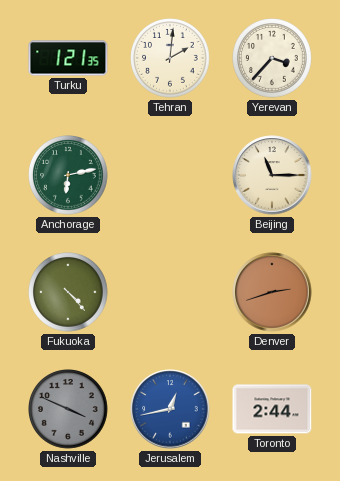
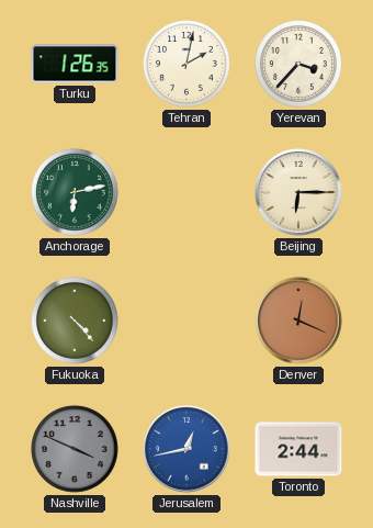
Turku: 1:21 -> 1:26
Tehran: 2:01 -> 2:02
Beijing: 11:15 -> 6:15
Denver: 2:42 -> 12:19
